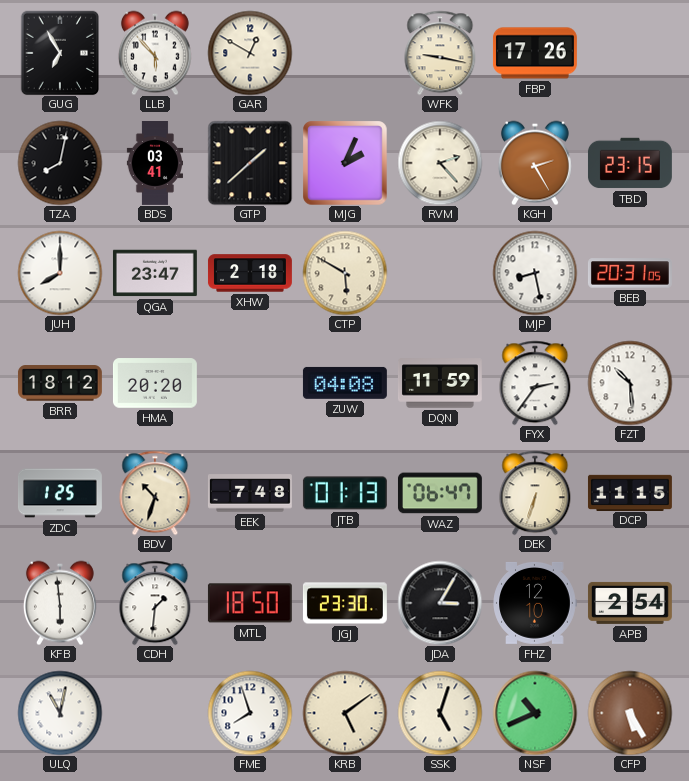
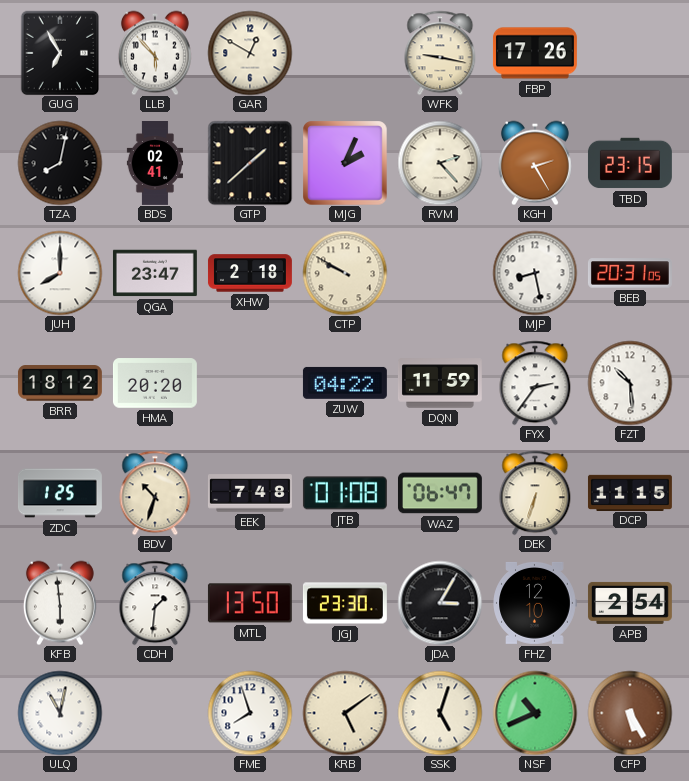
BDS: 03:41 -> 02:41
CTP: 5:50 -> 9:50
ZUW: 04:08 -> 04:22
JTB: 01:13 -> 01:08
MTL: 18:50 -> 13:50
